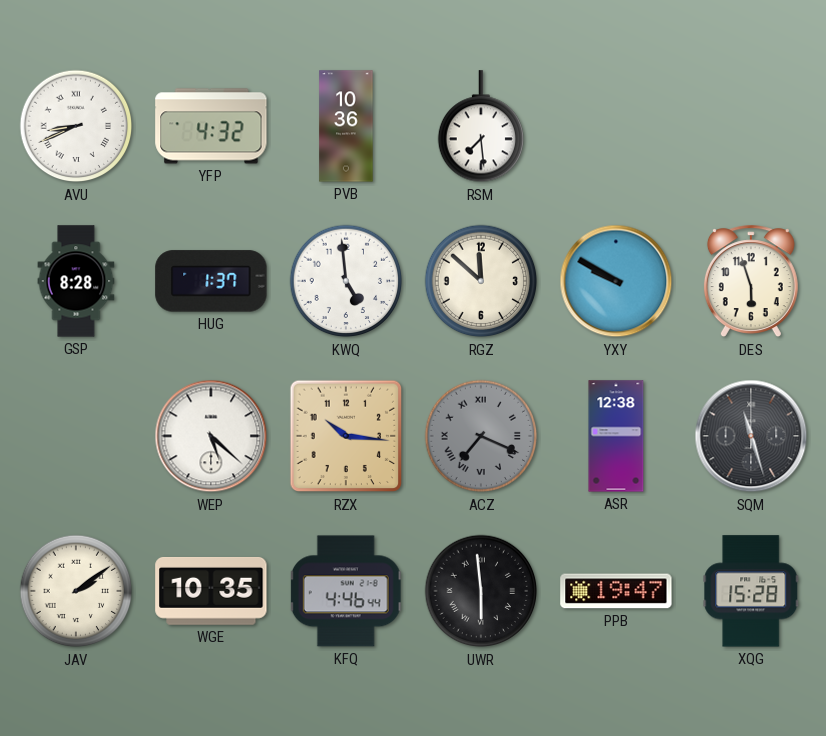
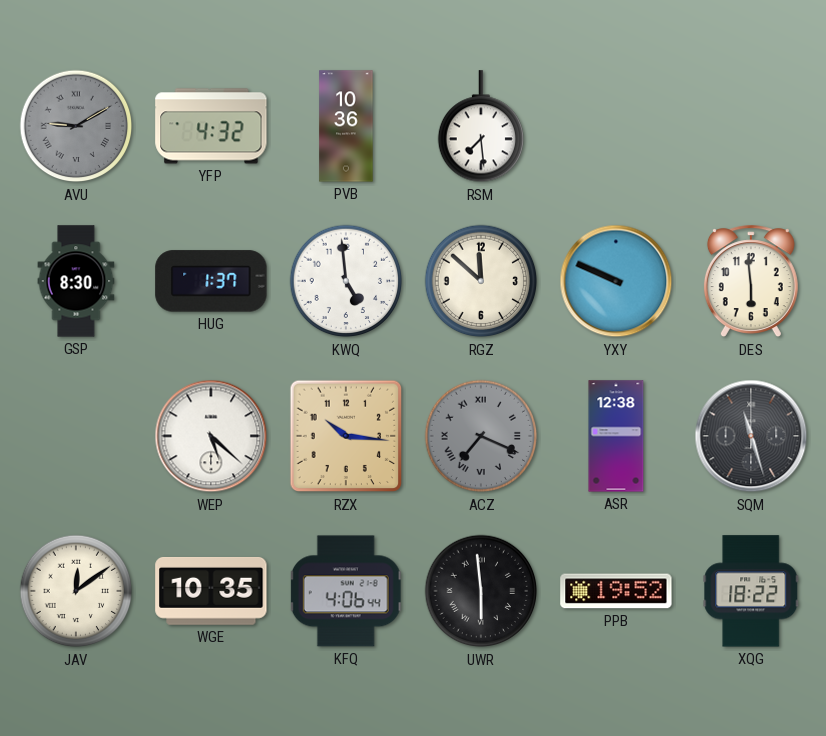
AVU: 8:41 -> 9:10
AVU dial: white -> grey
GSP: 8:28 -> 8:30
YXY: 9:50 -> 9:49
DES: 5:57 -> 5:59
JAV: 2:09 -> 12:09
KFQ: 4:46 -> 4:06
PPB: 19:47 -> 19:52
XQG: 15:28 -> 18:22
